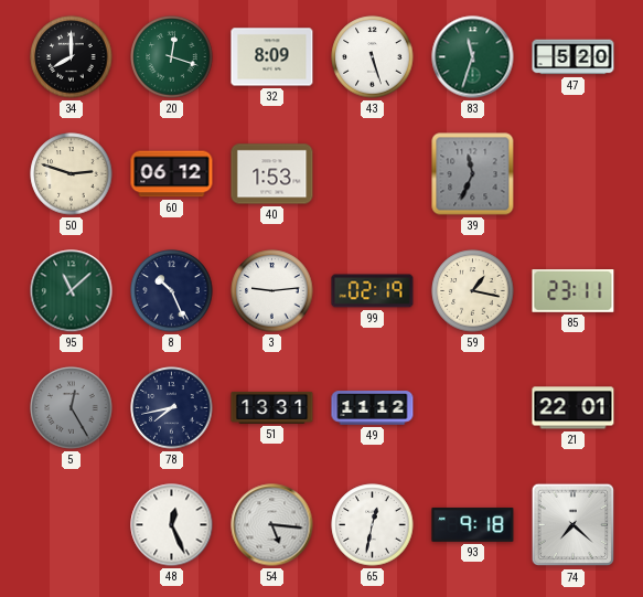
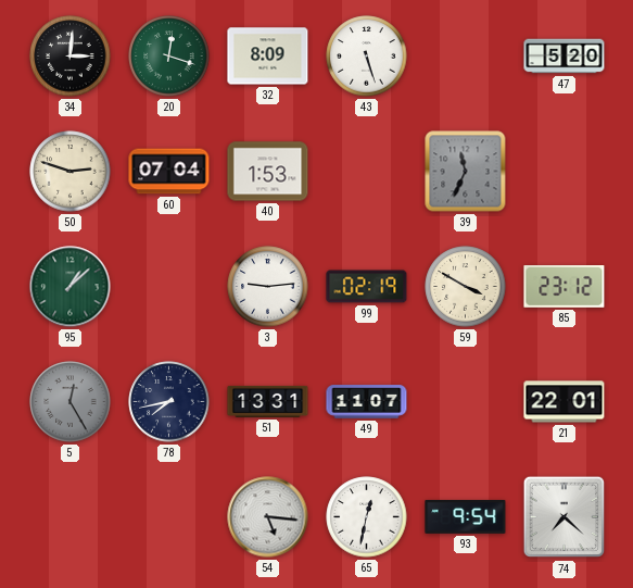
34: 8:00 -> 3:01
83: 11:33 -> none
60: 06:12 -> 07:04
95: 11:08 -> 1:08
8: 10:26 -> none
59: 1:17 -> 3:50
85: 23:11 -> 23:12
49: 11:12 -> 11:07
48: 12:26 -> none
93: 9:18 -> 9:54
